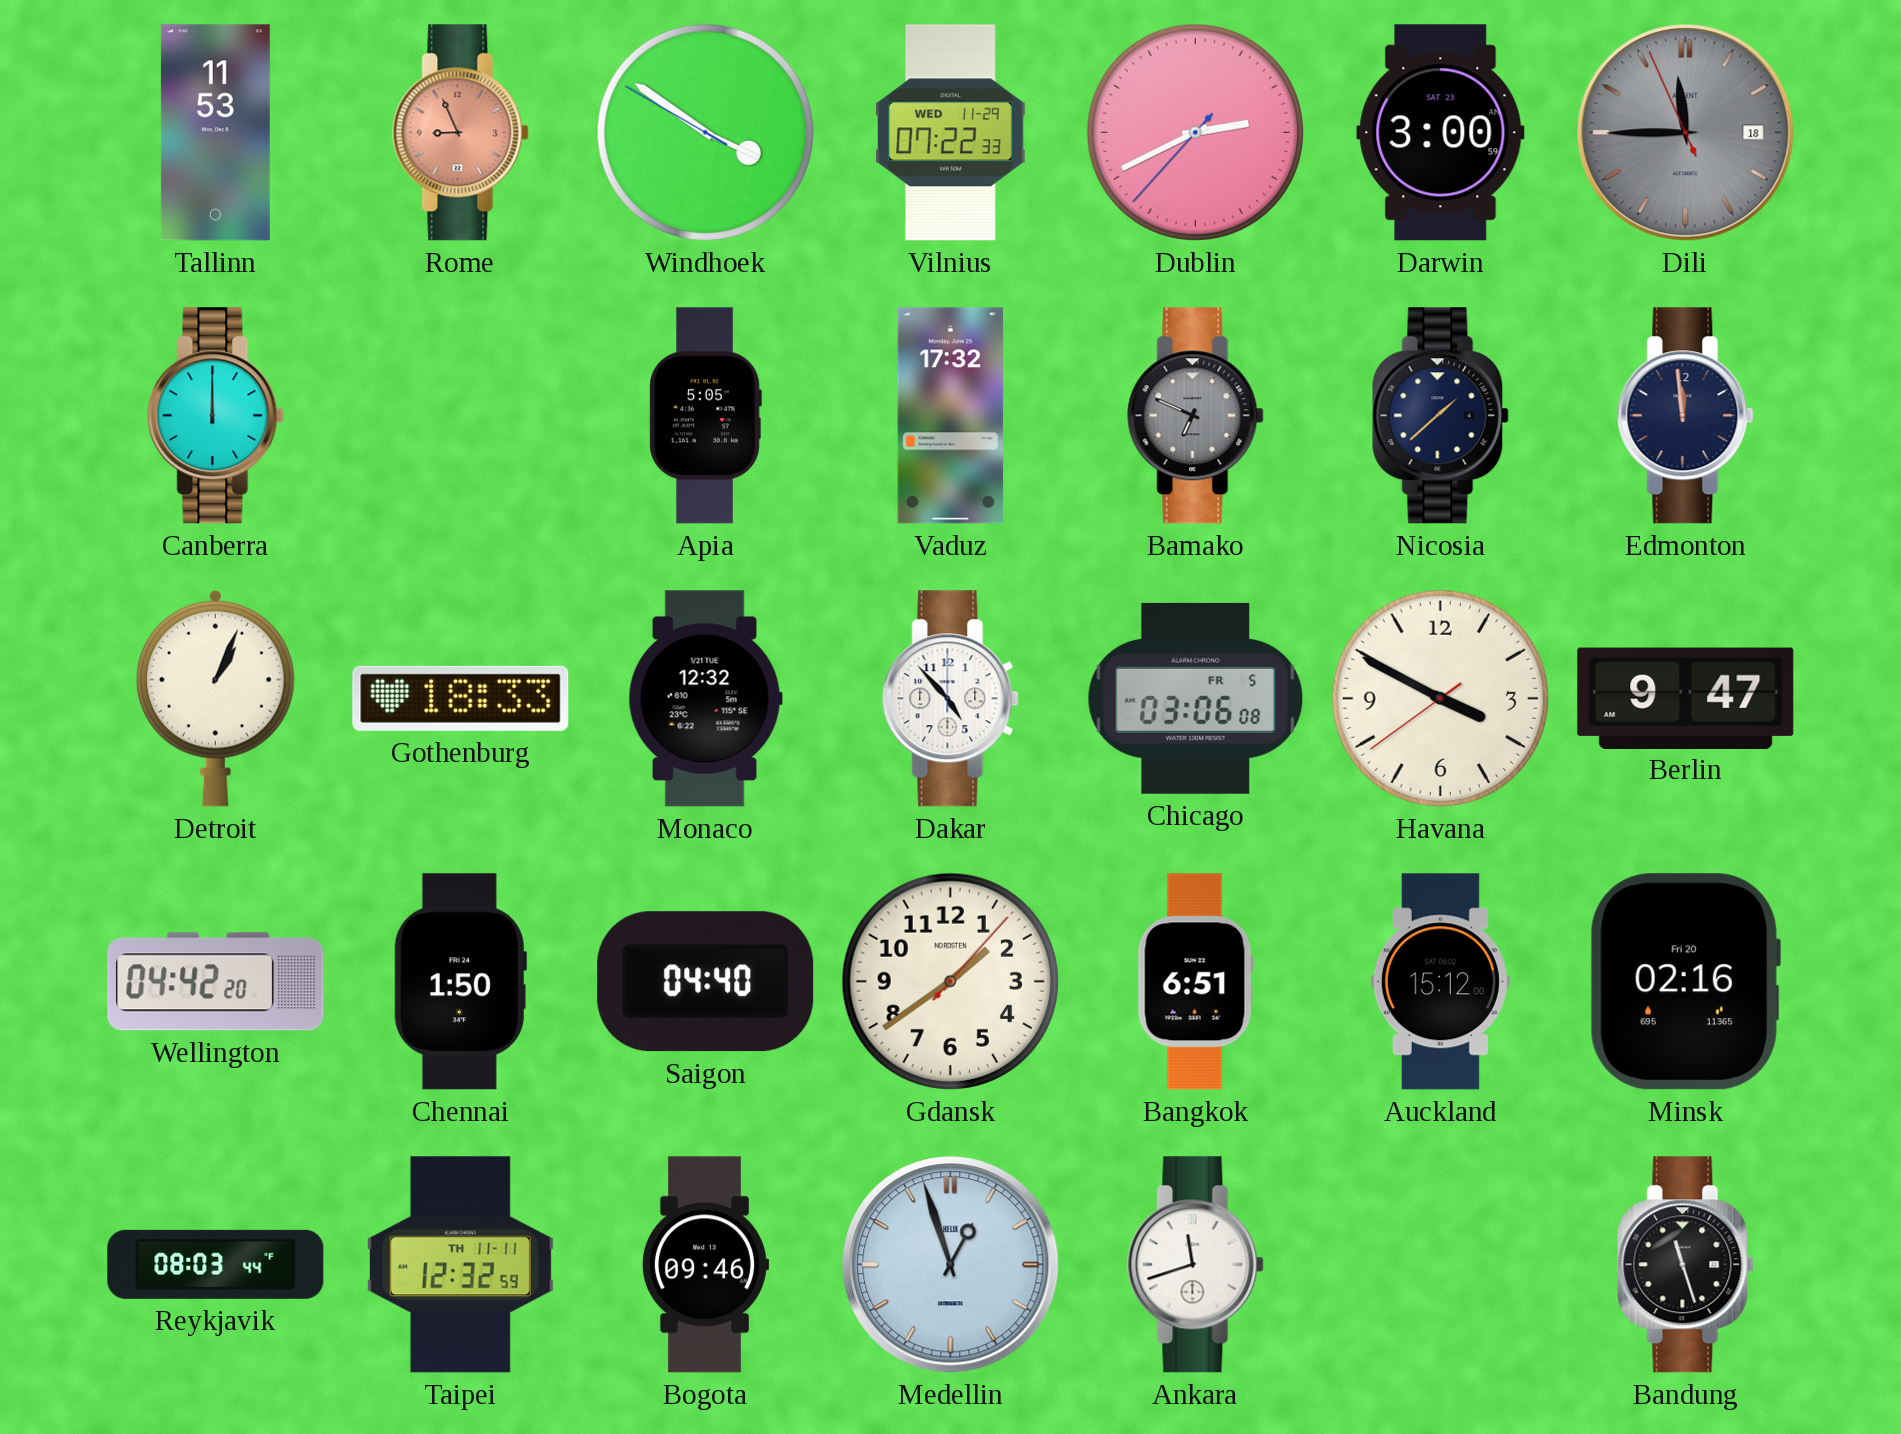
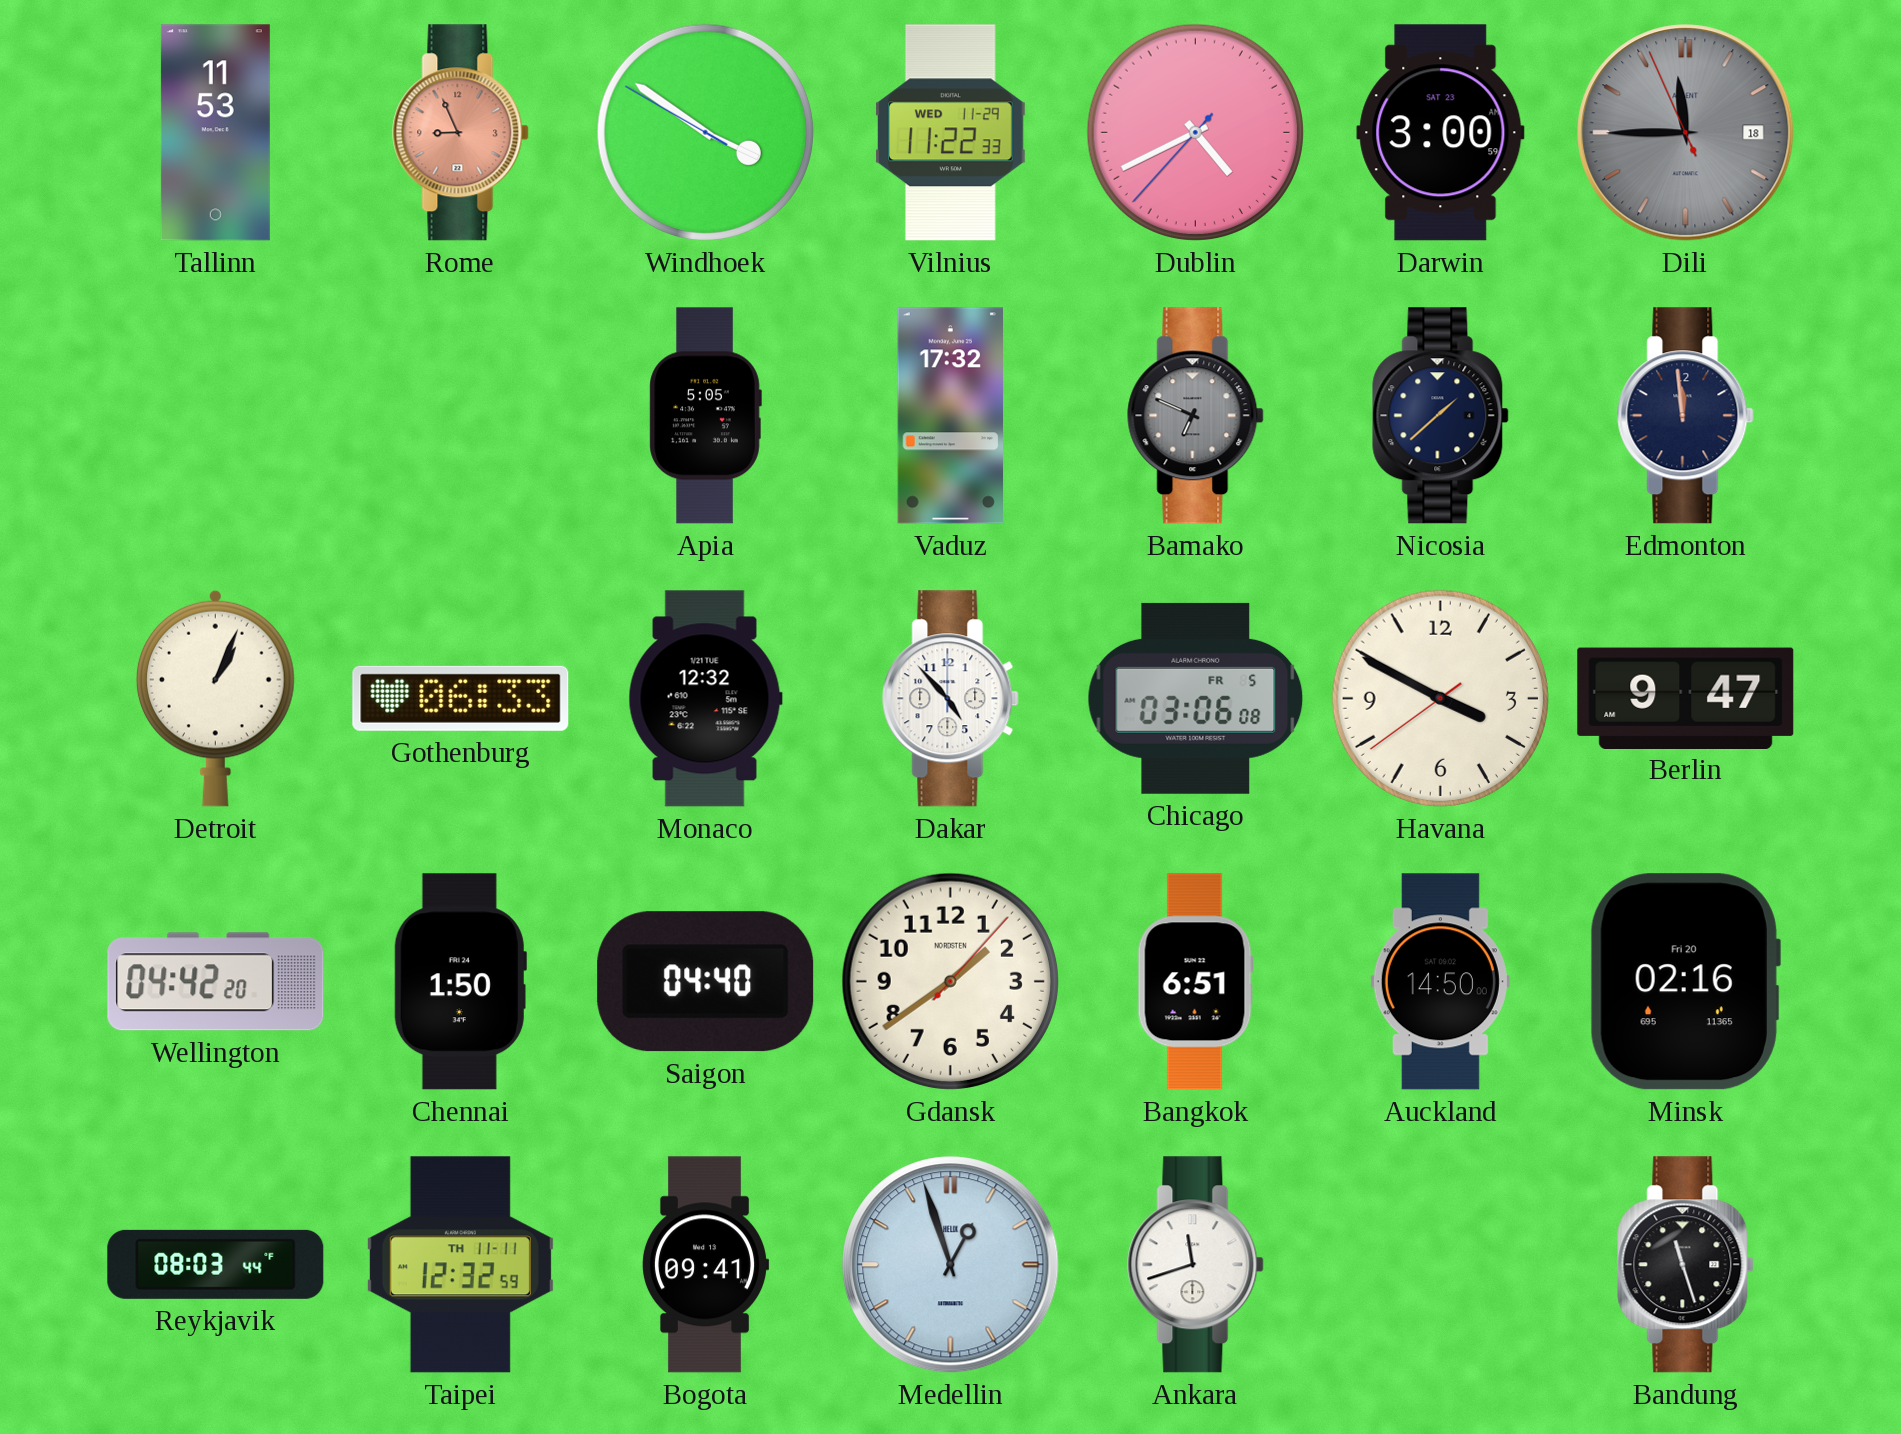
Vilnius: 07:22 -> 11:22
Dublin: 2:40 -> 4:40
Canberra: 12:00 -> none
Gothenburg: 18:33 -> 06:33
Auckland: 15:12 -> 14:50
Bogota: 09:46 -> 09:41
